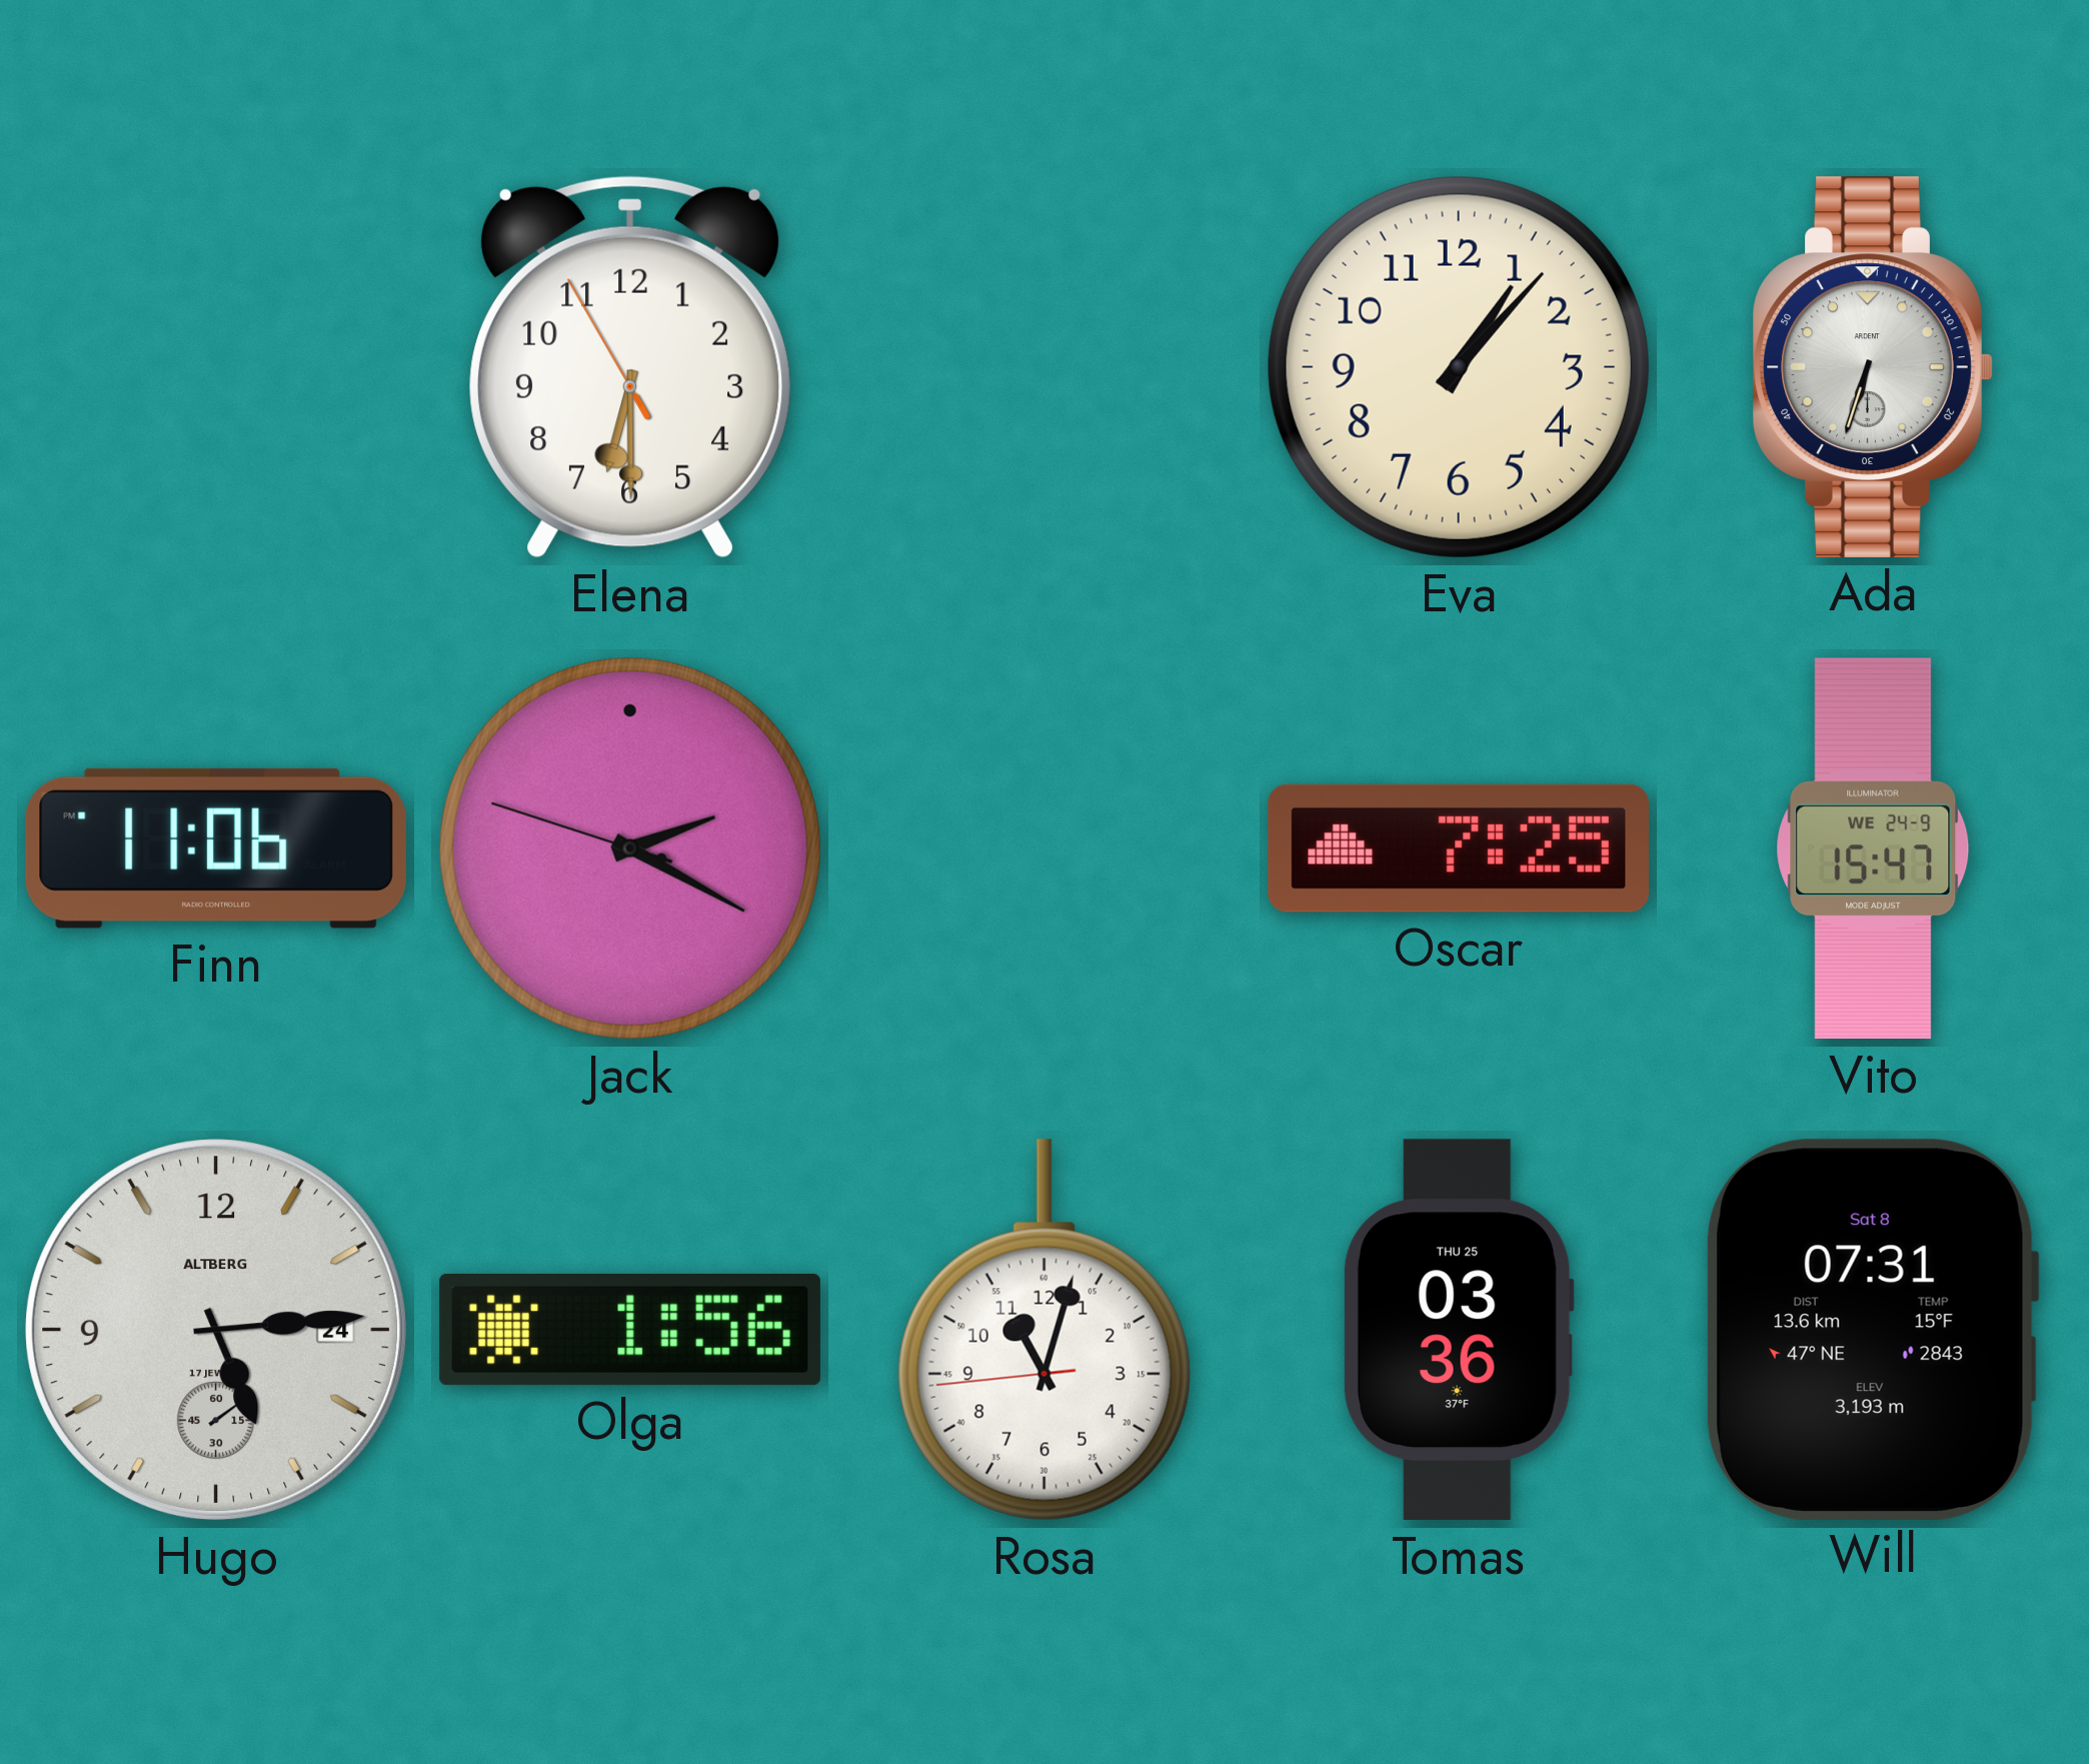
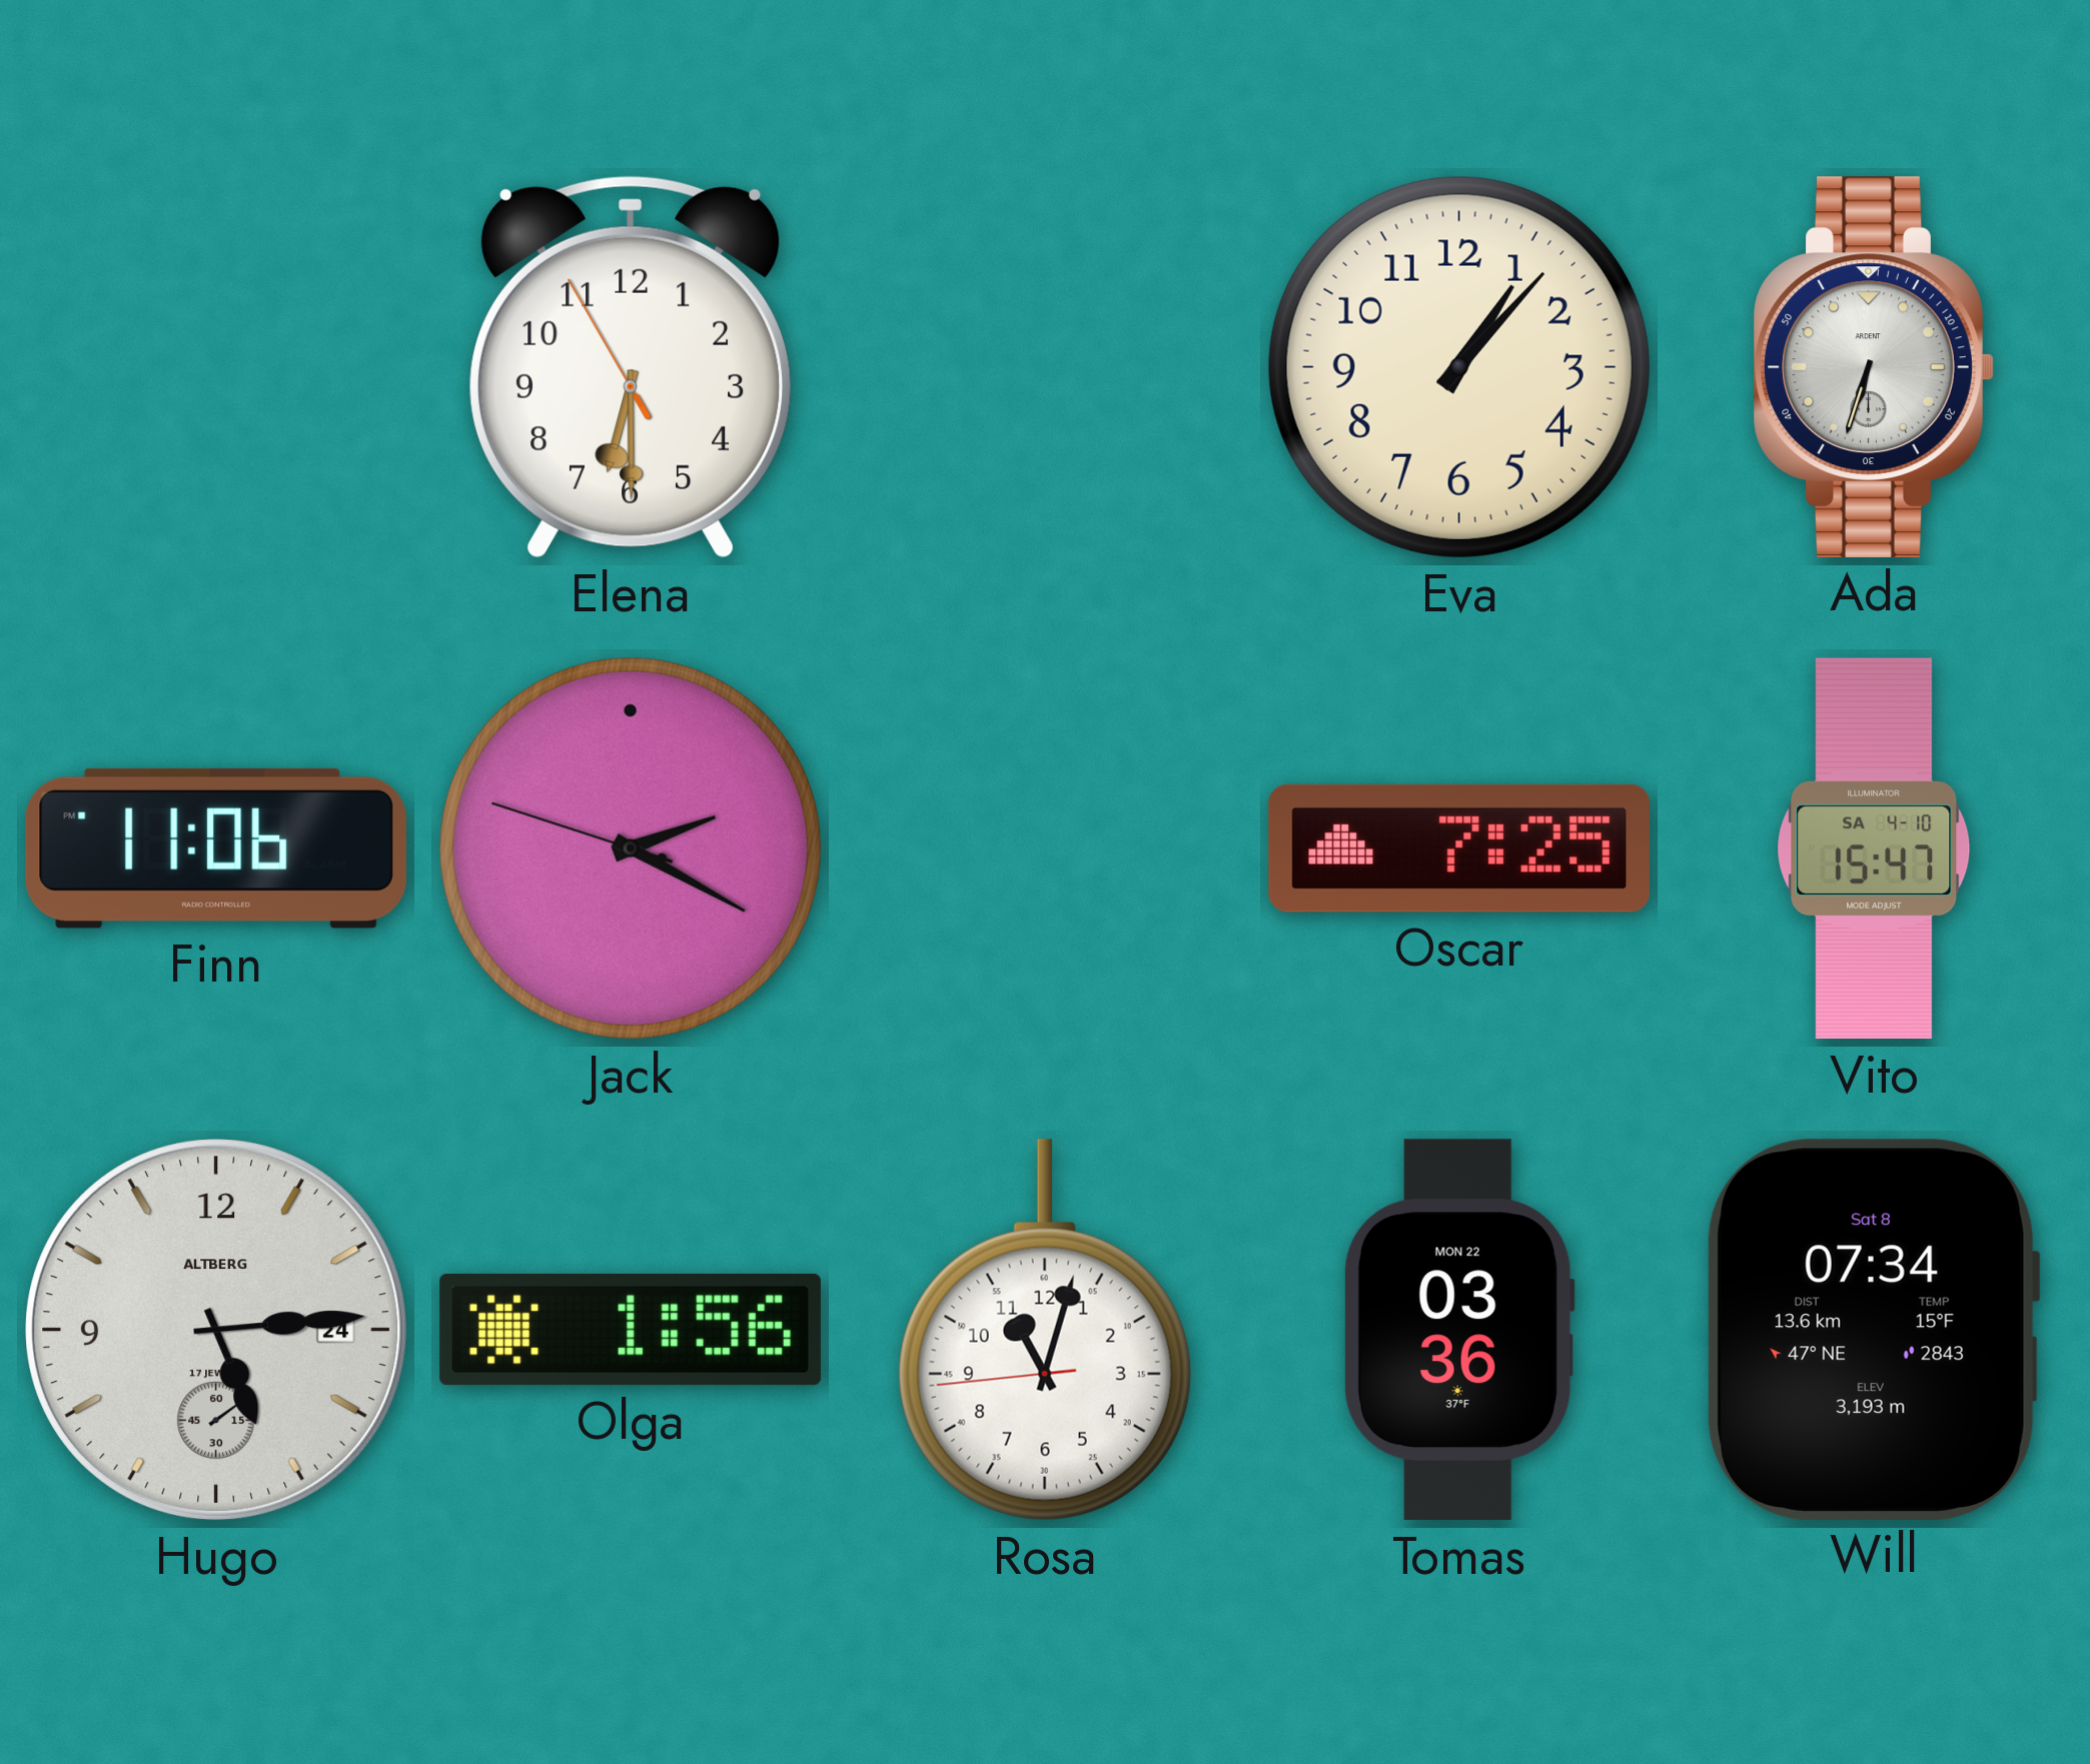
Vito date: WE 24-9 -> SA 4-10
Tomas date: THU 25 -> MON 22
Will: 07:31 -> 07:34
